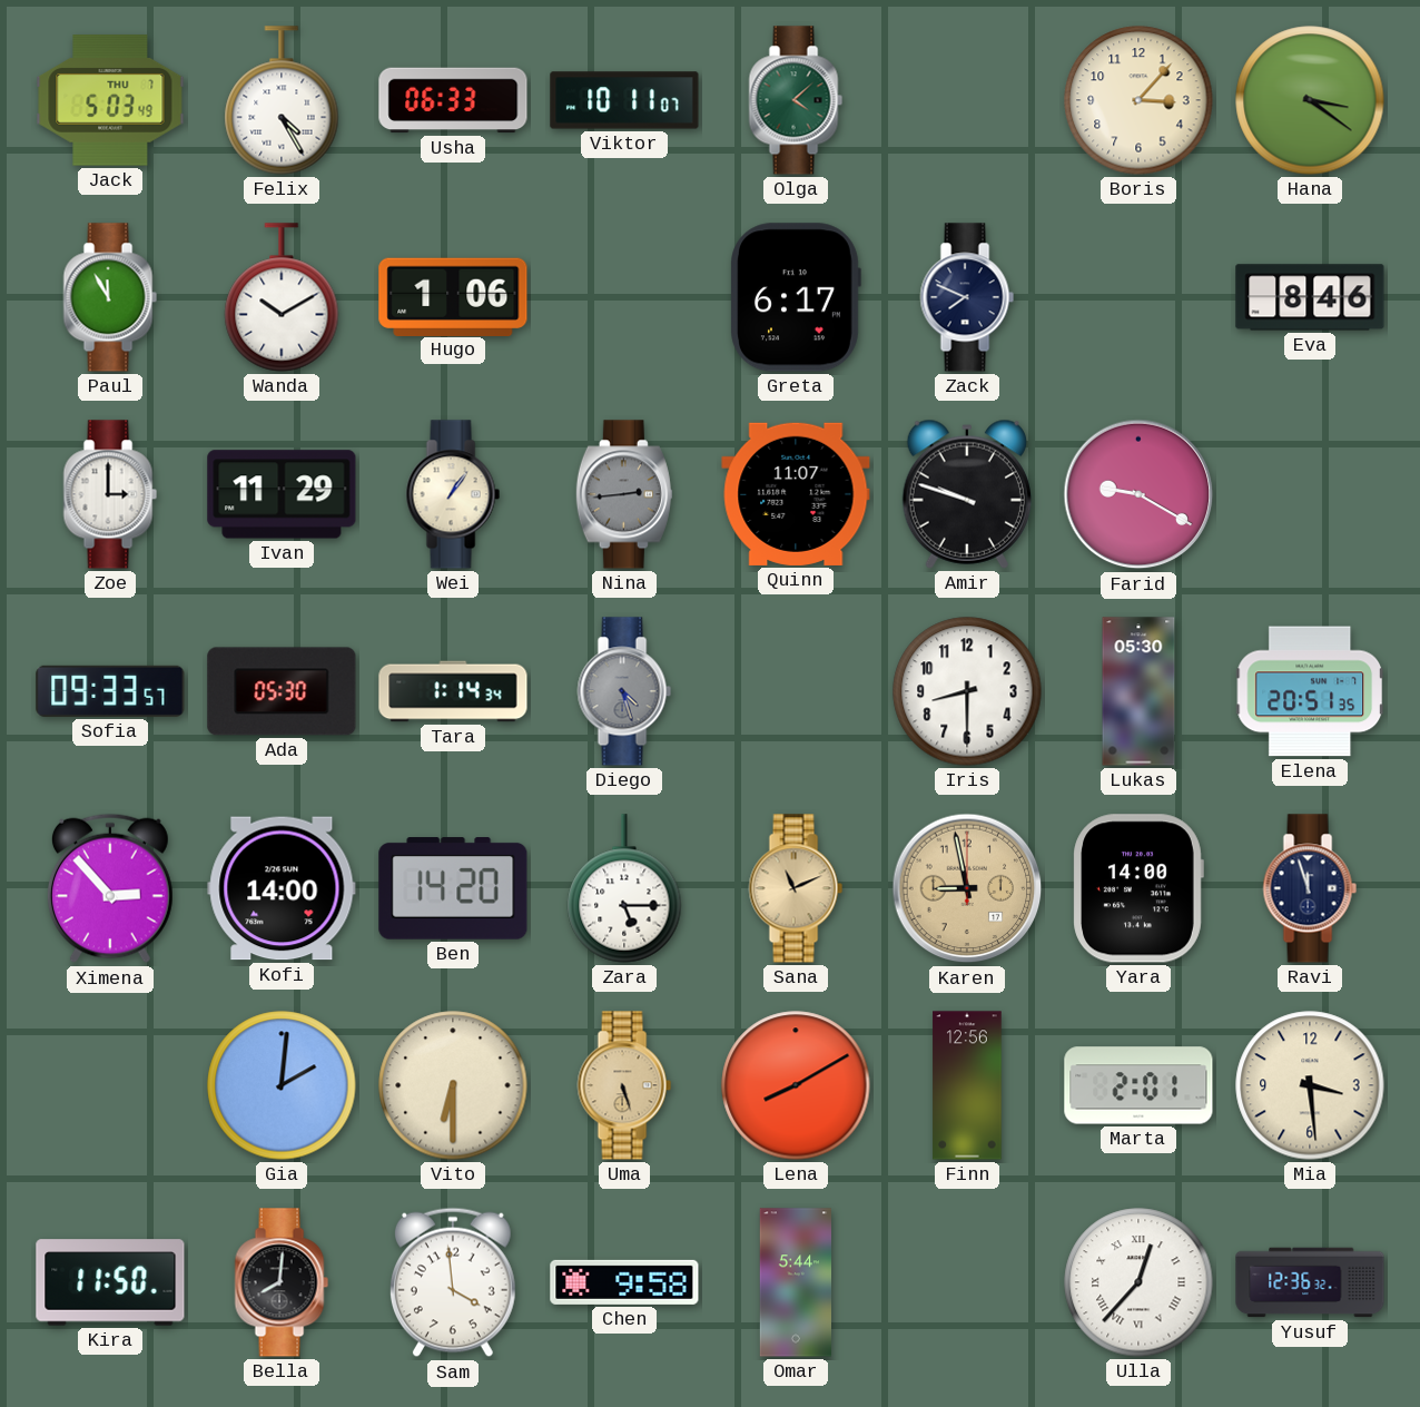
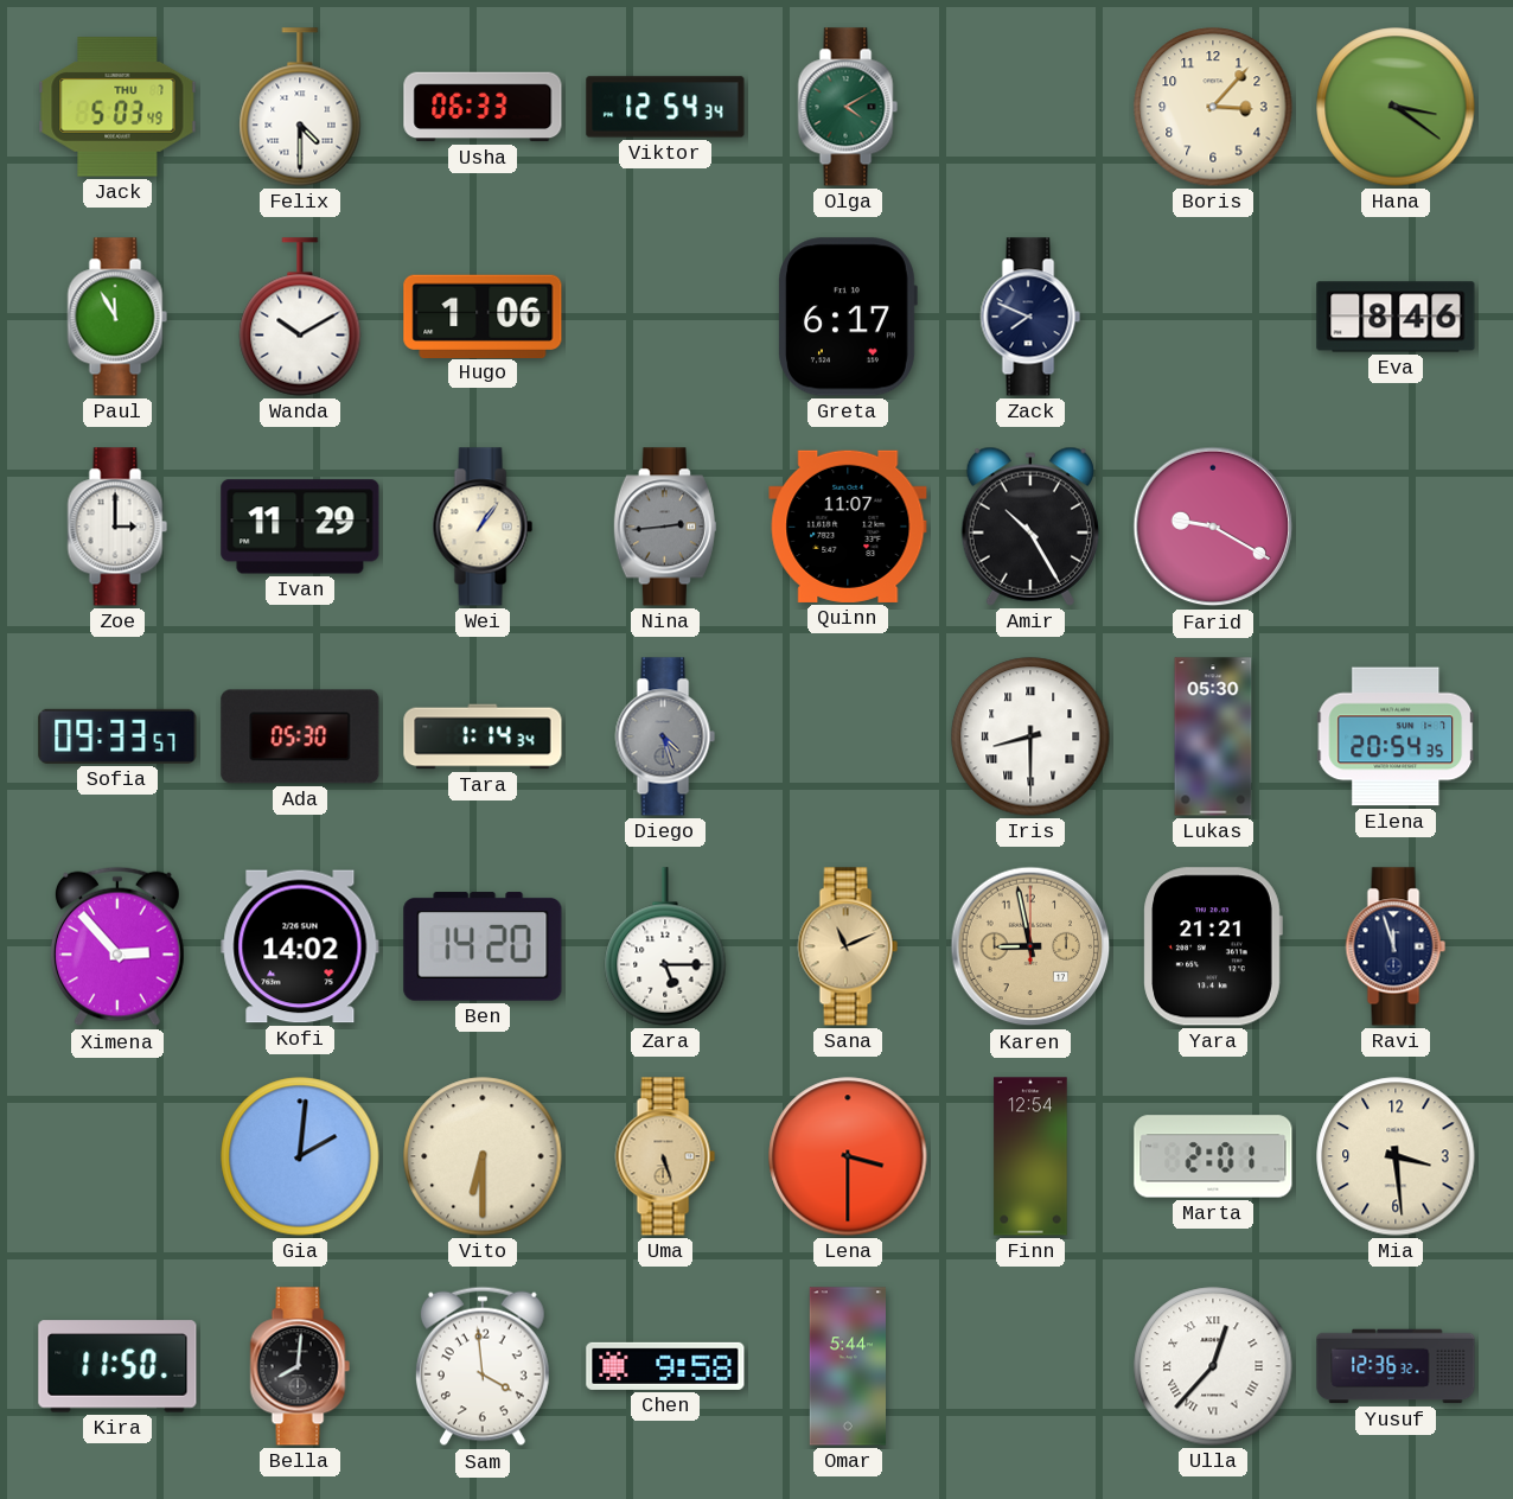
Felix: 4:25 -> 4:30
Viktor: 10:11 -> 12:54
Olga: 4:08 -> 4:10
Amir: 9:48 -> 10:25
Iris numerals: Arabic -> Roman
Elena: 20:51 -> 20:54
Kofi: 14:00 -> 14:02
Yara: 14:00 -> 21:21
Lena: 8:10 -> 3:30
Finn: 12:56 -> 12:54
